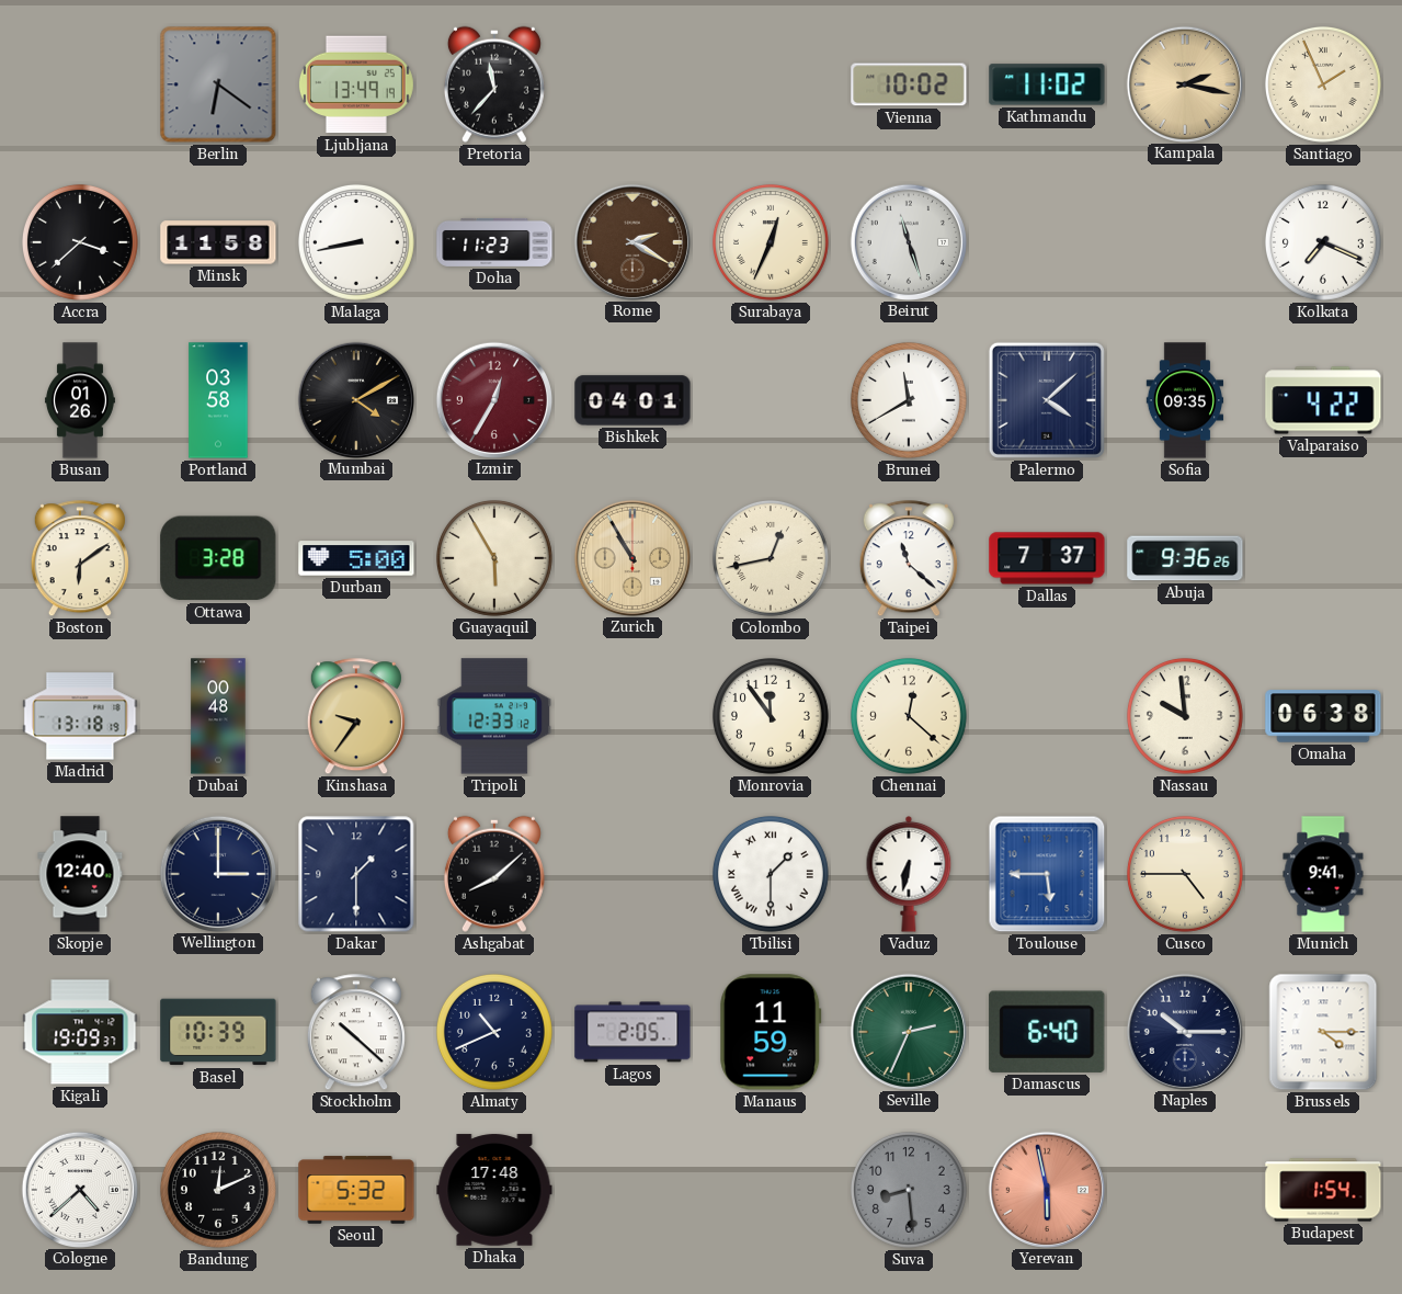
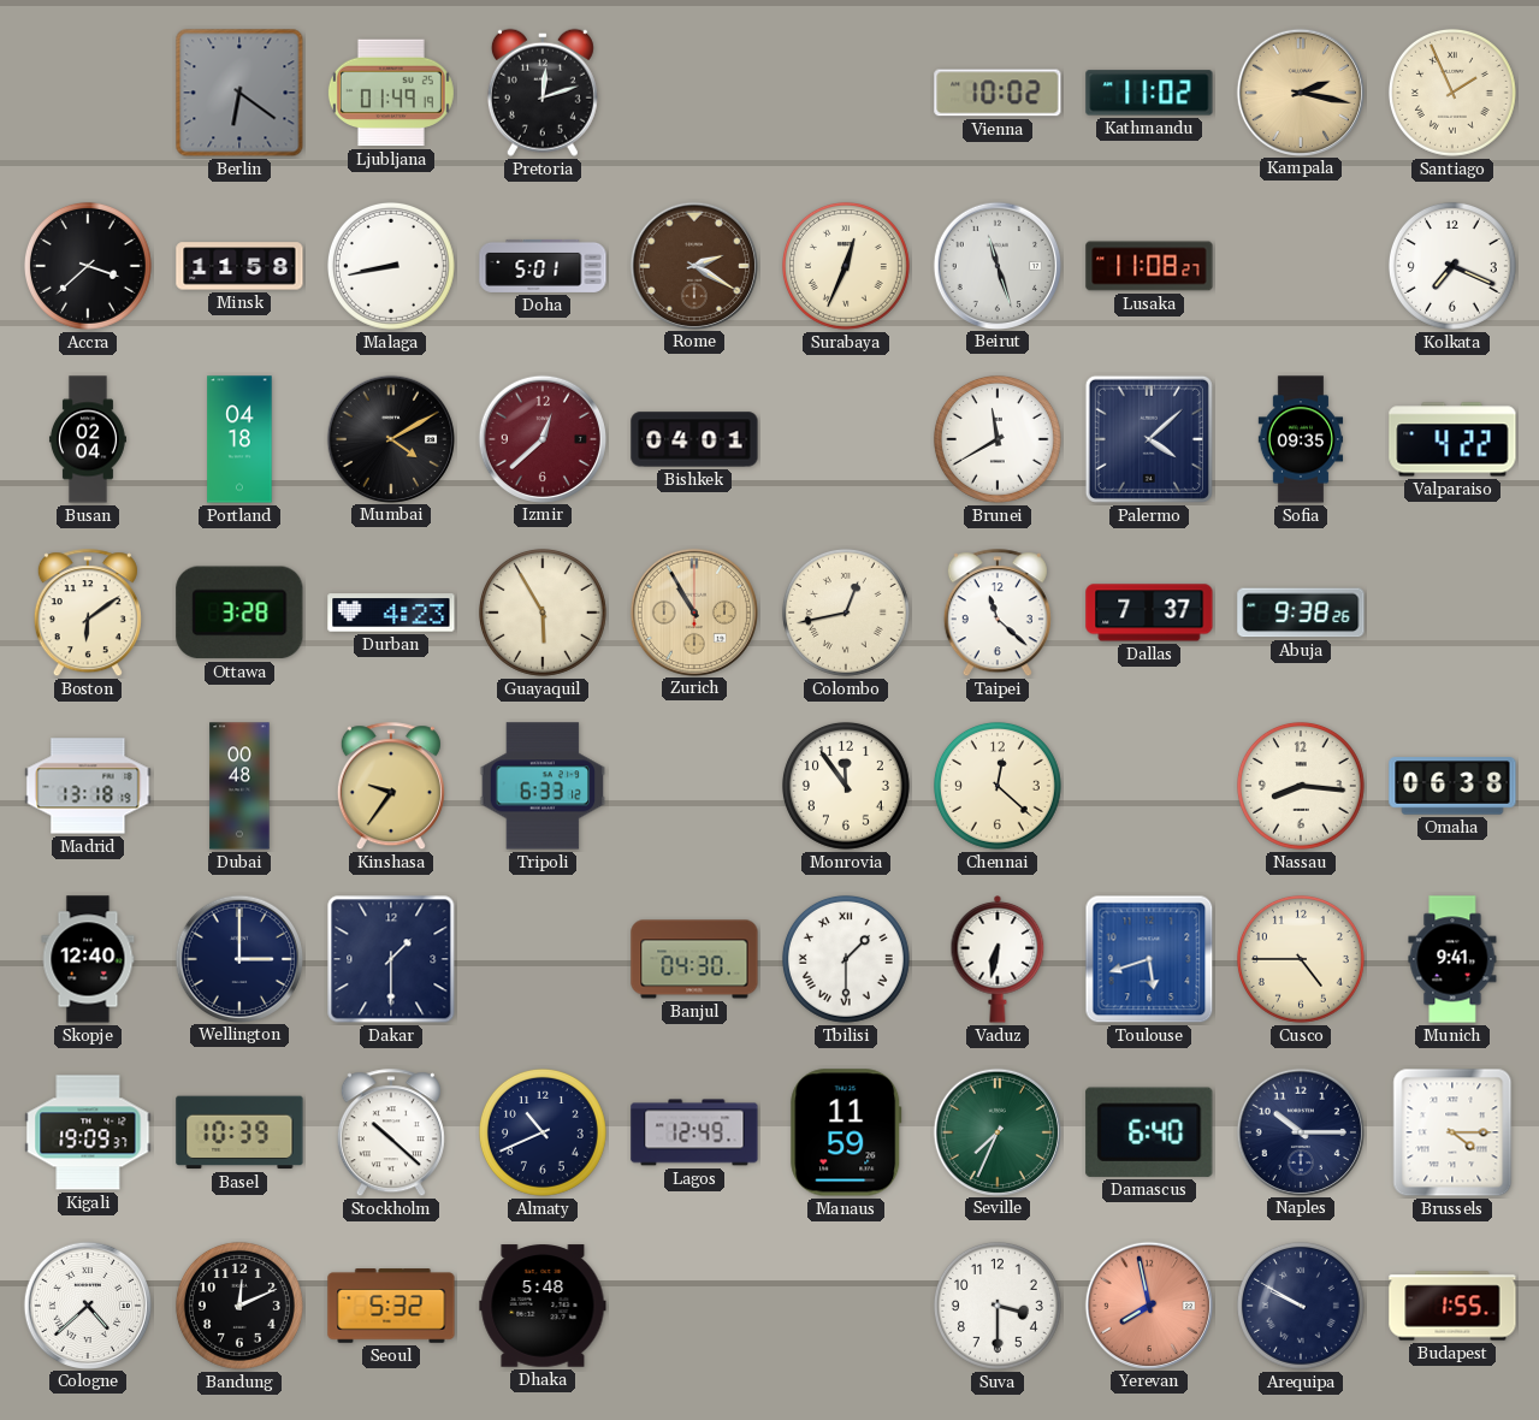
Ljubljana: 13:49 -> 01:49
Pretoria: 11:37 -> 12:12
Doha: 11:23 -> 5:01
Lusaka: none -> 11:08
Busan: 01:26 -> 02:04
Portland: 03:58 -> 04:18
Izmir: 12:35 -> 12:38
Durban: 5:00 -> 4:23
Abuja: 9:36 -> 9:38
Tripoli: 12:33 -> 6:33
Nassau: 9:59 -> 8:16
Ashgabat: 8:08 -> none
Banjul: none -> 04:30
Toulouse: 5:45 -> 5:42
Lagos: 2:05 -> 12:49
Seville: 2:34 -> 7:34
Dhaka: 17:48 -> 5:48
Suva: 8:29 -> 3:30
Suva dial: grey -> white
Yerevan: 5:58 -> 7:58
Arequipa: none -> 9:50
Budapest: 1:54 -> 1:55
